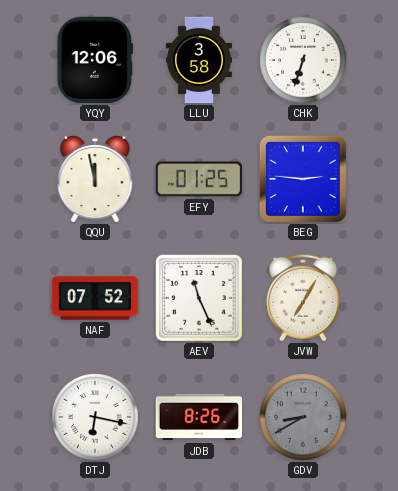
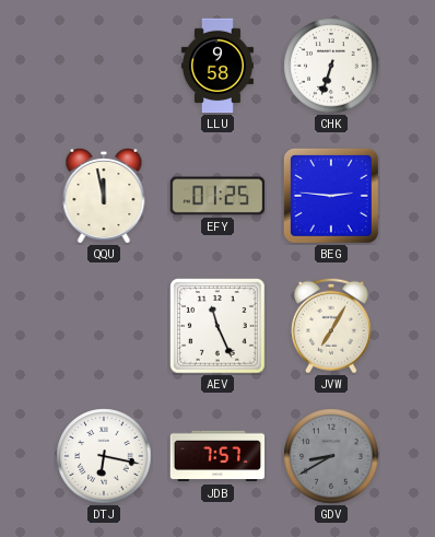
YQY: 12:06 -> none
LLU: 3:58 -> 9:58
NAF: 07:52 -> none
JDB: 8:26 -> 7:57
